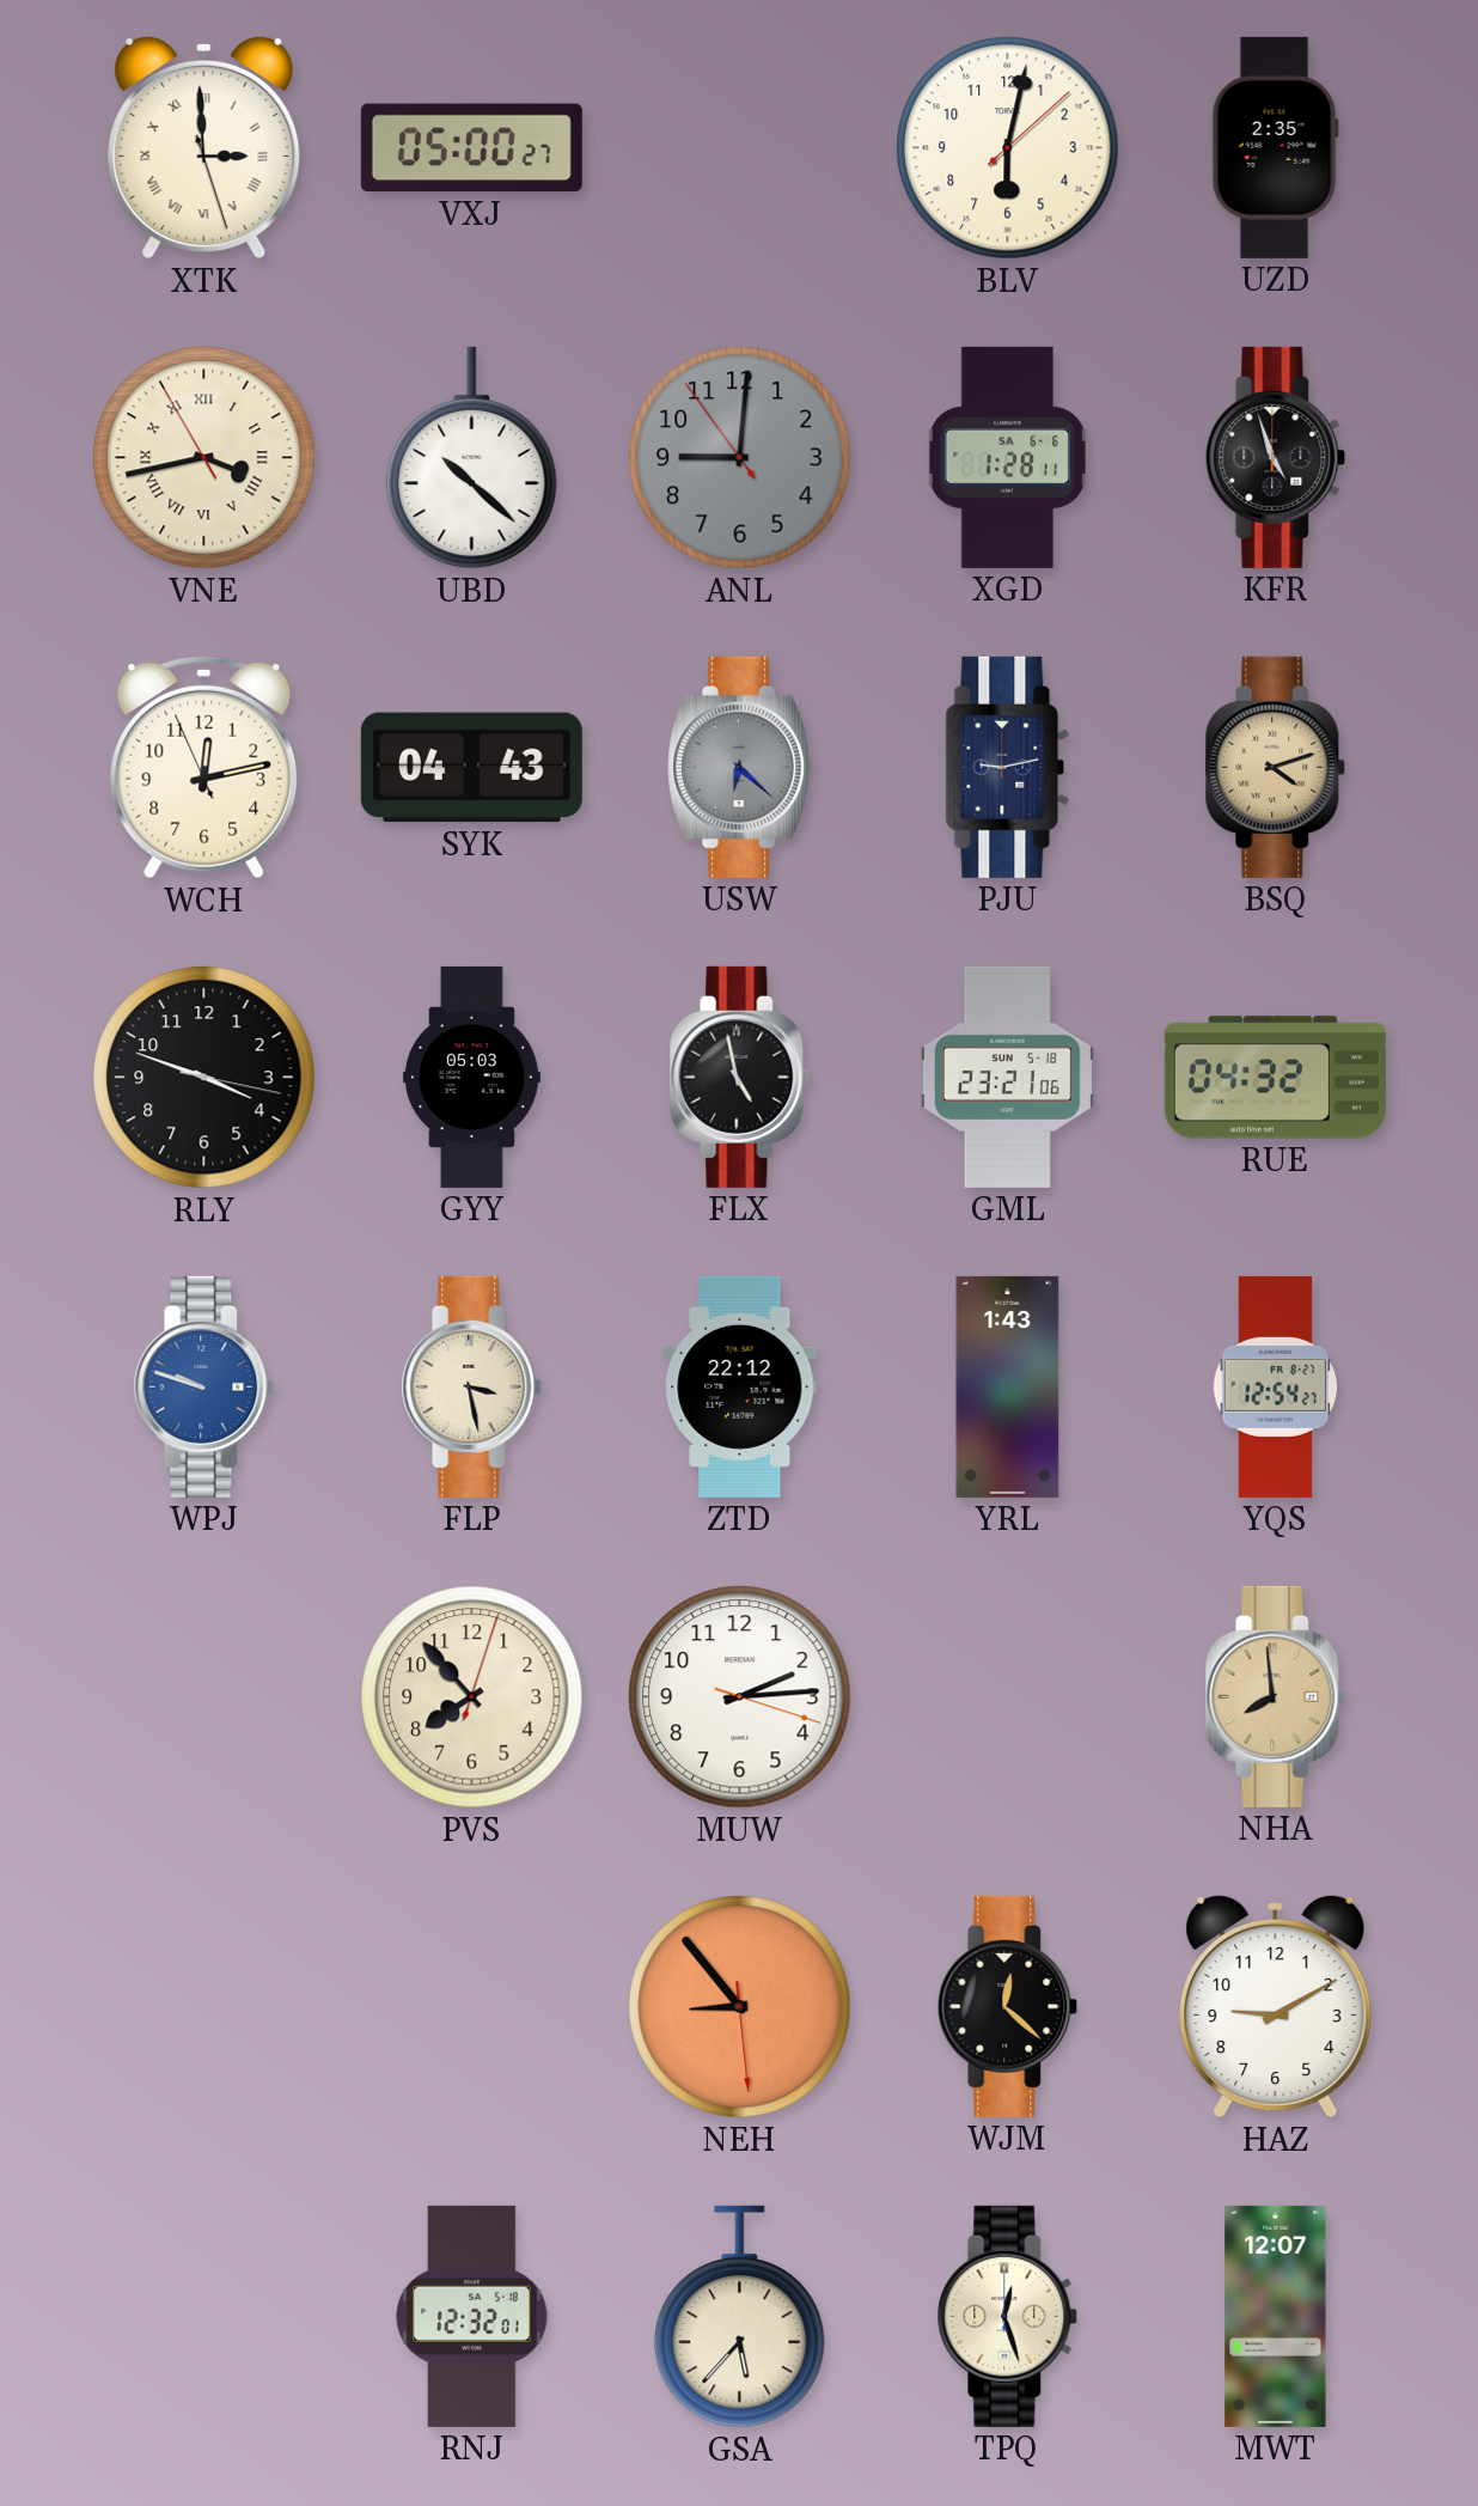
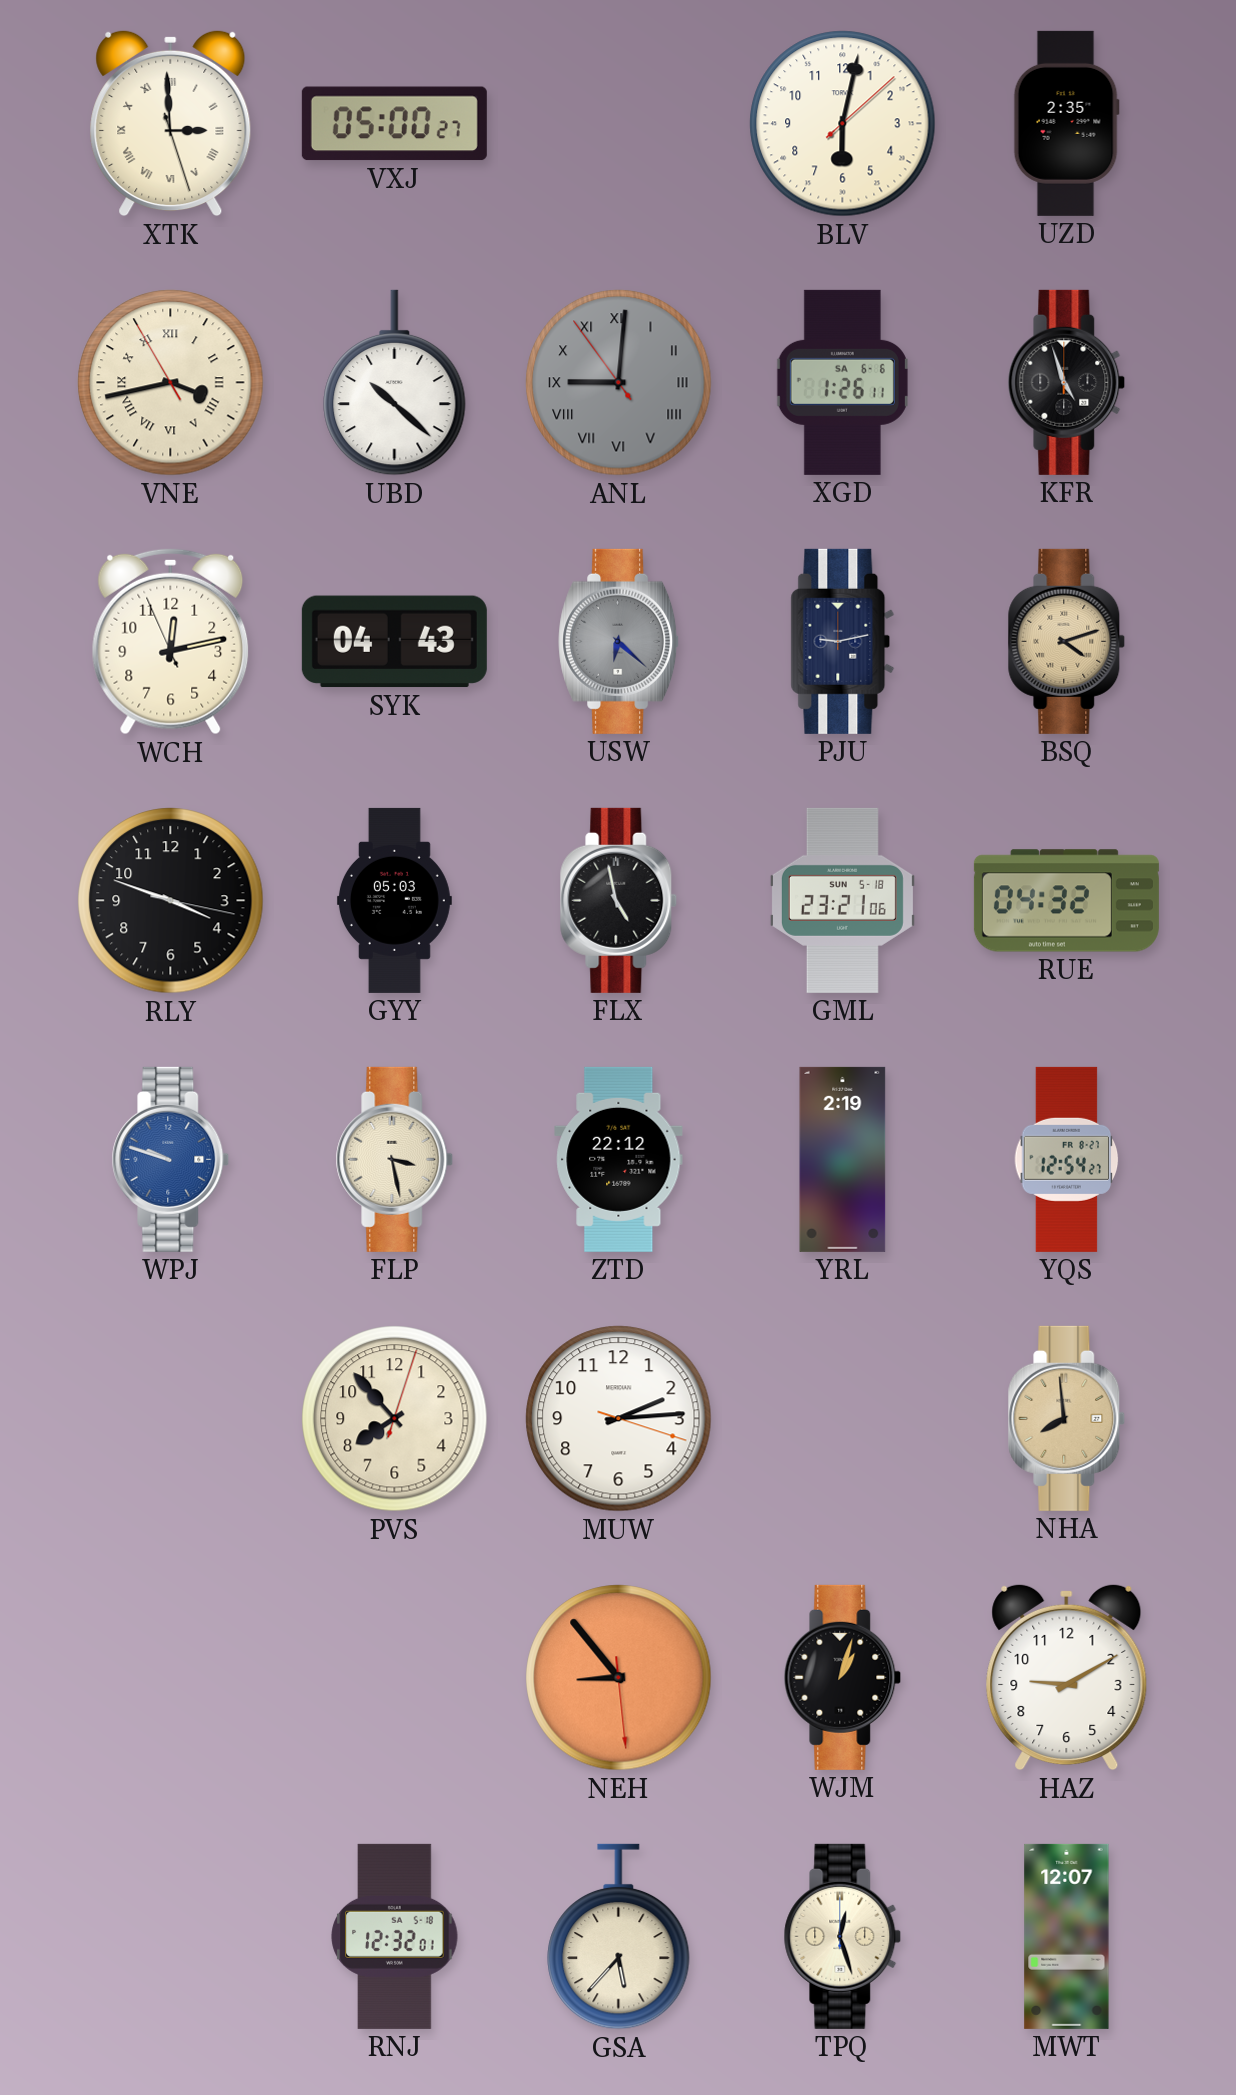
ANL numerals: Arabic -> Roman
XGD: 1:28 -> 1:26
YRL: 1:43 -> 2:19
WJM: 12:22 -> 1:03
